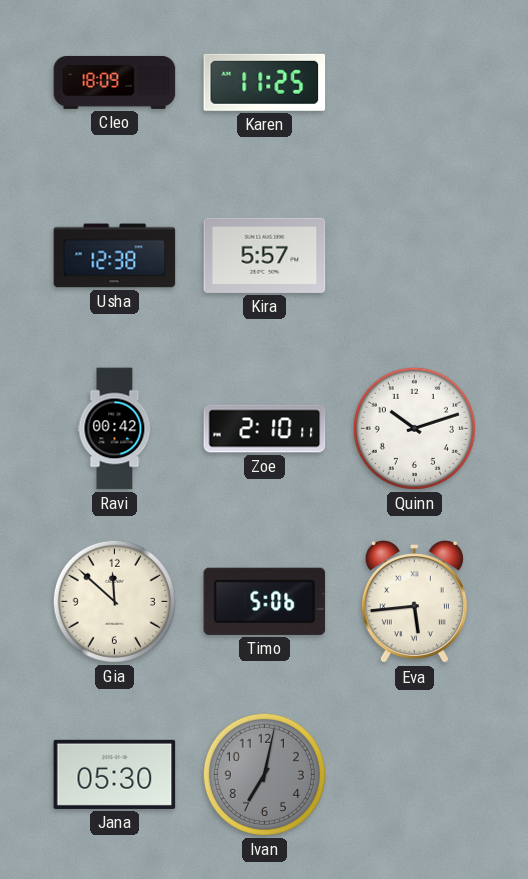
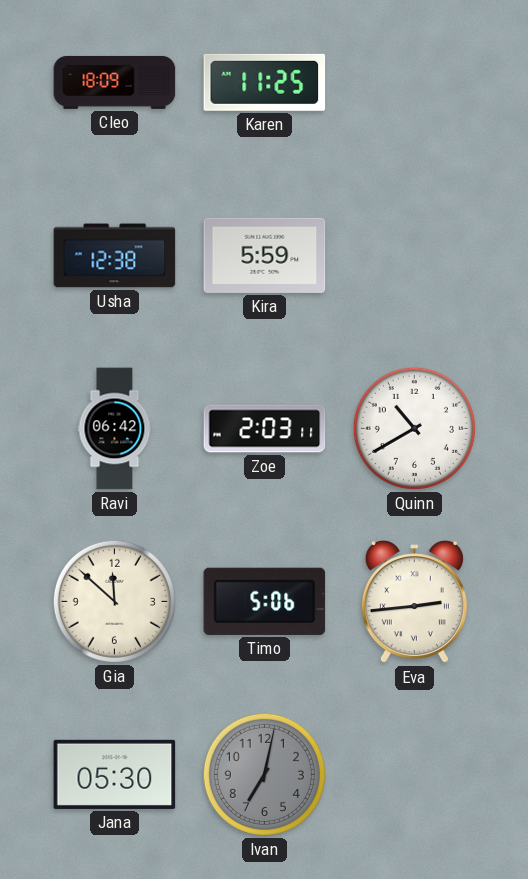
Kira: 5:57 -> 5:59
Ravi: 00:42 -> 06:42
Zoe: 2:10 -> 2:03
Quinn: 10:12 -> 10:40
Eva: 5:44 -> 2:44
